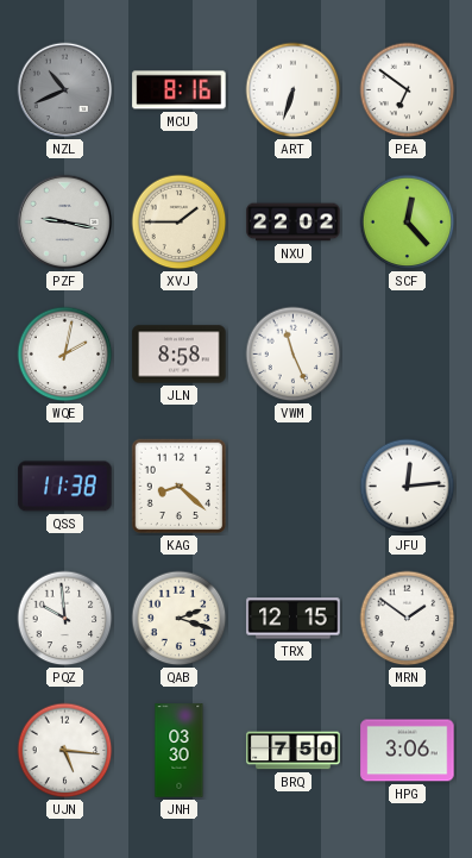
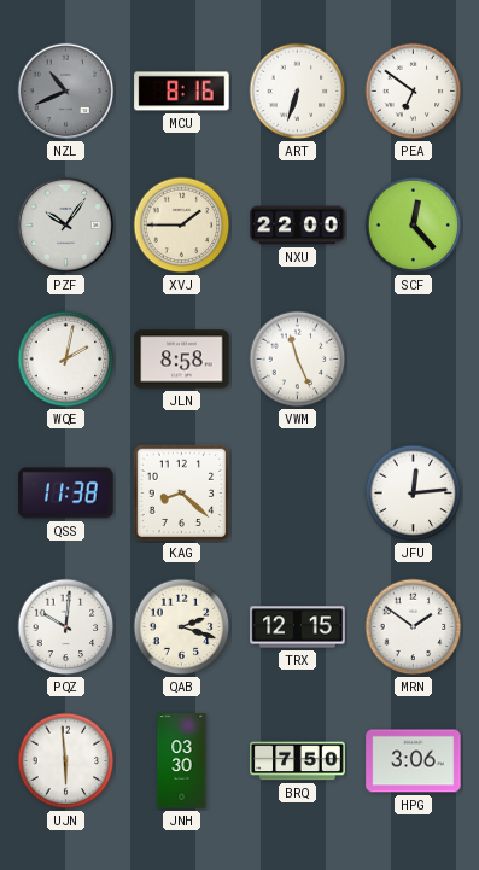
PZF: 9:17 -> 10:06
NXU: 22:02 -> 22:00
PQZ: 9:59 -> 10:01
UJN: 5:16 -> 5:59
